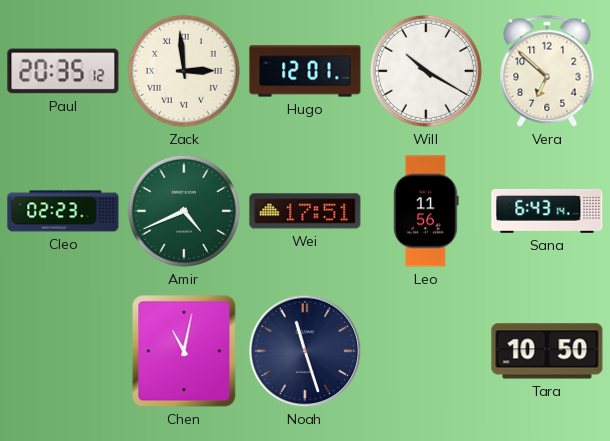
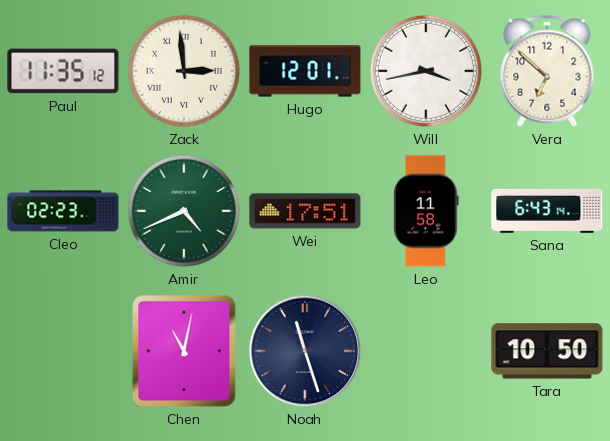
Paul: 20:35 -> 11:35
Will: 10:20 -> 3:43
Leo: 11:56 -> 11:58
